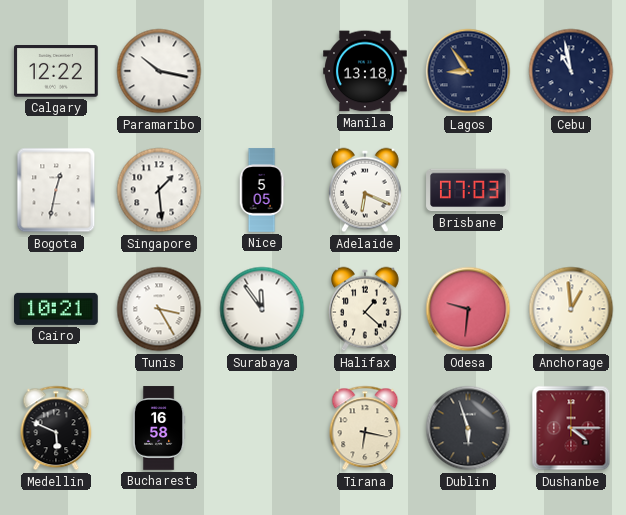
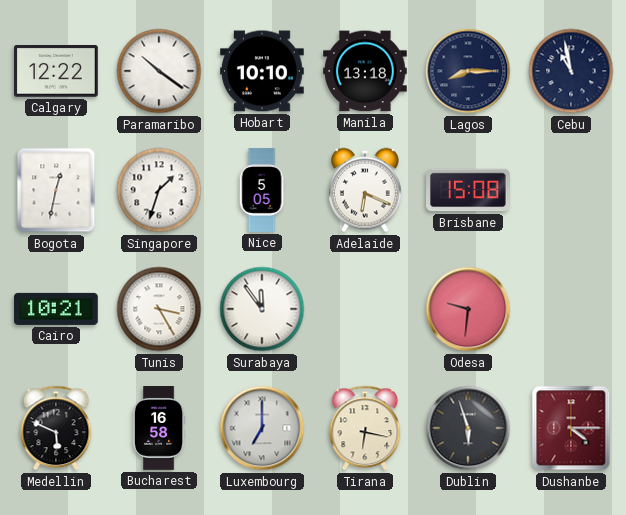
Paramaribo: 10:17 -> 10:21
Hobart: none -> 10:10
Lagos: 8:54 -> 8:15
Singapore: 1:29 -> 1:33
Brisbane: 07:03 -> 15:08
Halifax: 1:22 -> none
Anchorage: 12:59 -> none
Luxembourg: none -> 7:00
